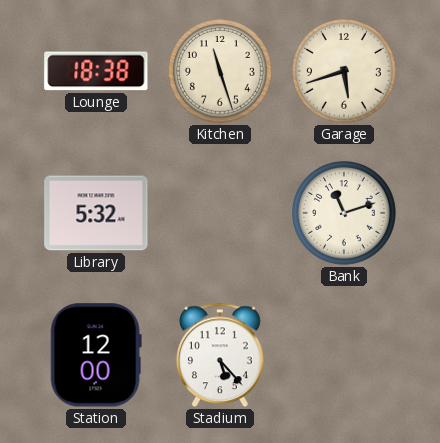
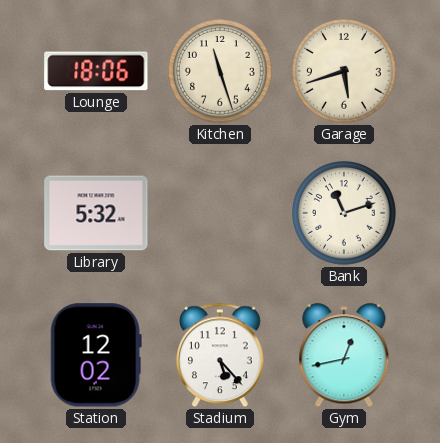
Lounge: 18:38 -> 18:06
Station: 12:00 -> 12:02
Gym: none -> 12:43
